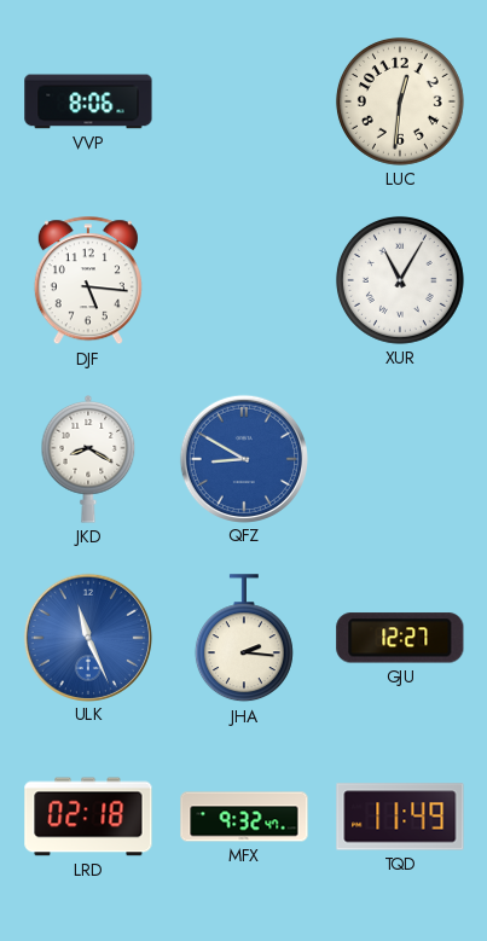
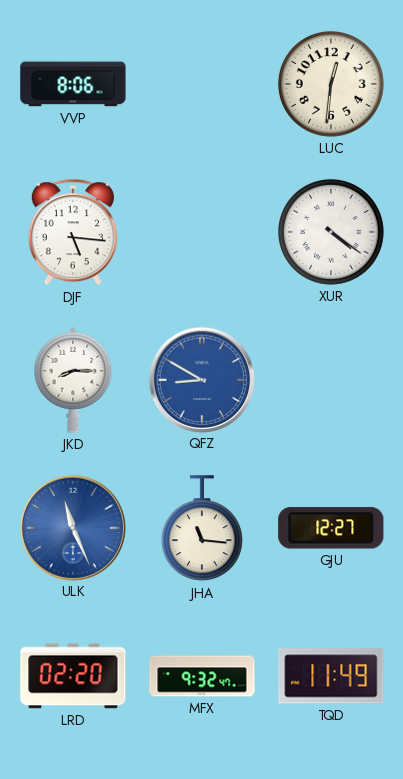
XUR: 11:05 -> 4:21
JKD: 8:20 -> 8:15
JHA: 2:16 -> 11:16
LRD: 02:18 -> 02:20
